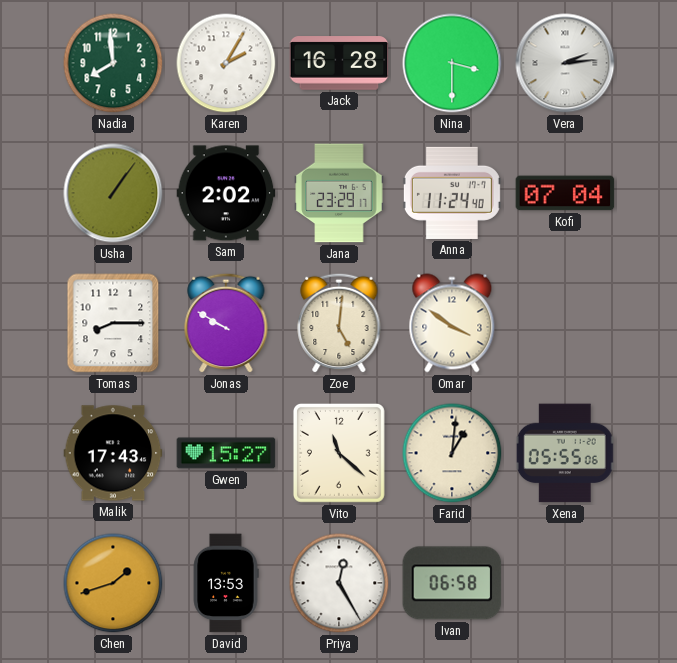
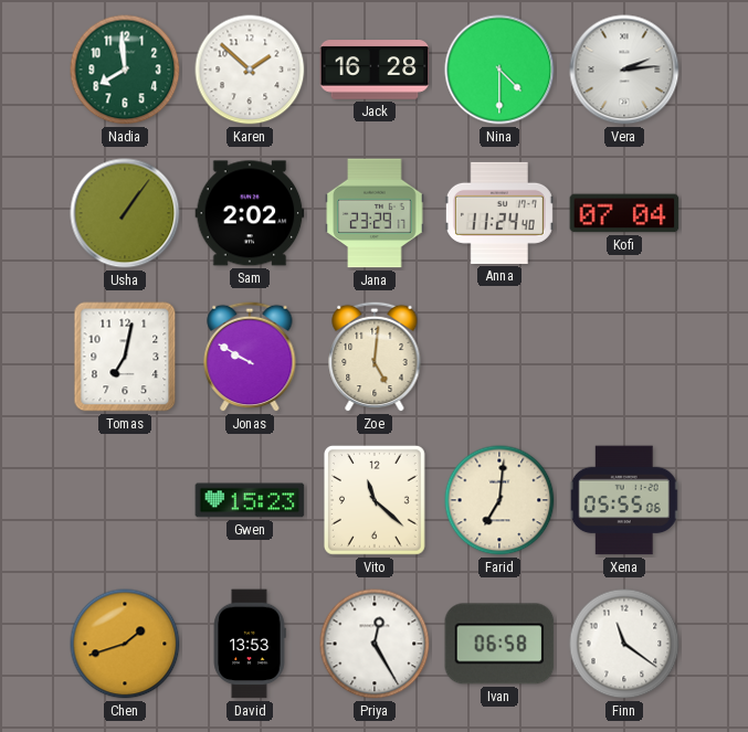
Karen: 2:05 -> 1:52
Nina: 3:30 -> 4:30
Tomas: 8:15 -> 7:02
Omar: 3:51 -> none
Malik: 17:43 -> none
Gwen: 15:27 -> 15:23
Farid: 1:01 -> 7:01
Finn: none -> 11:21
